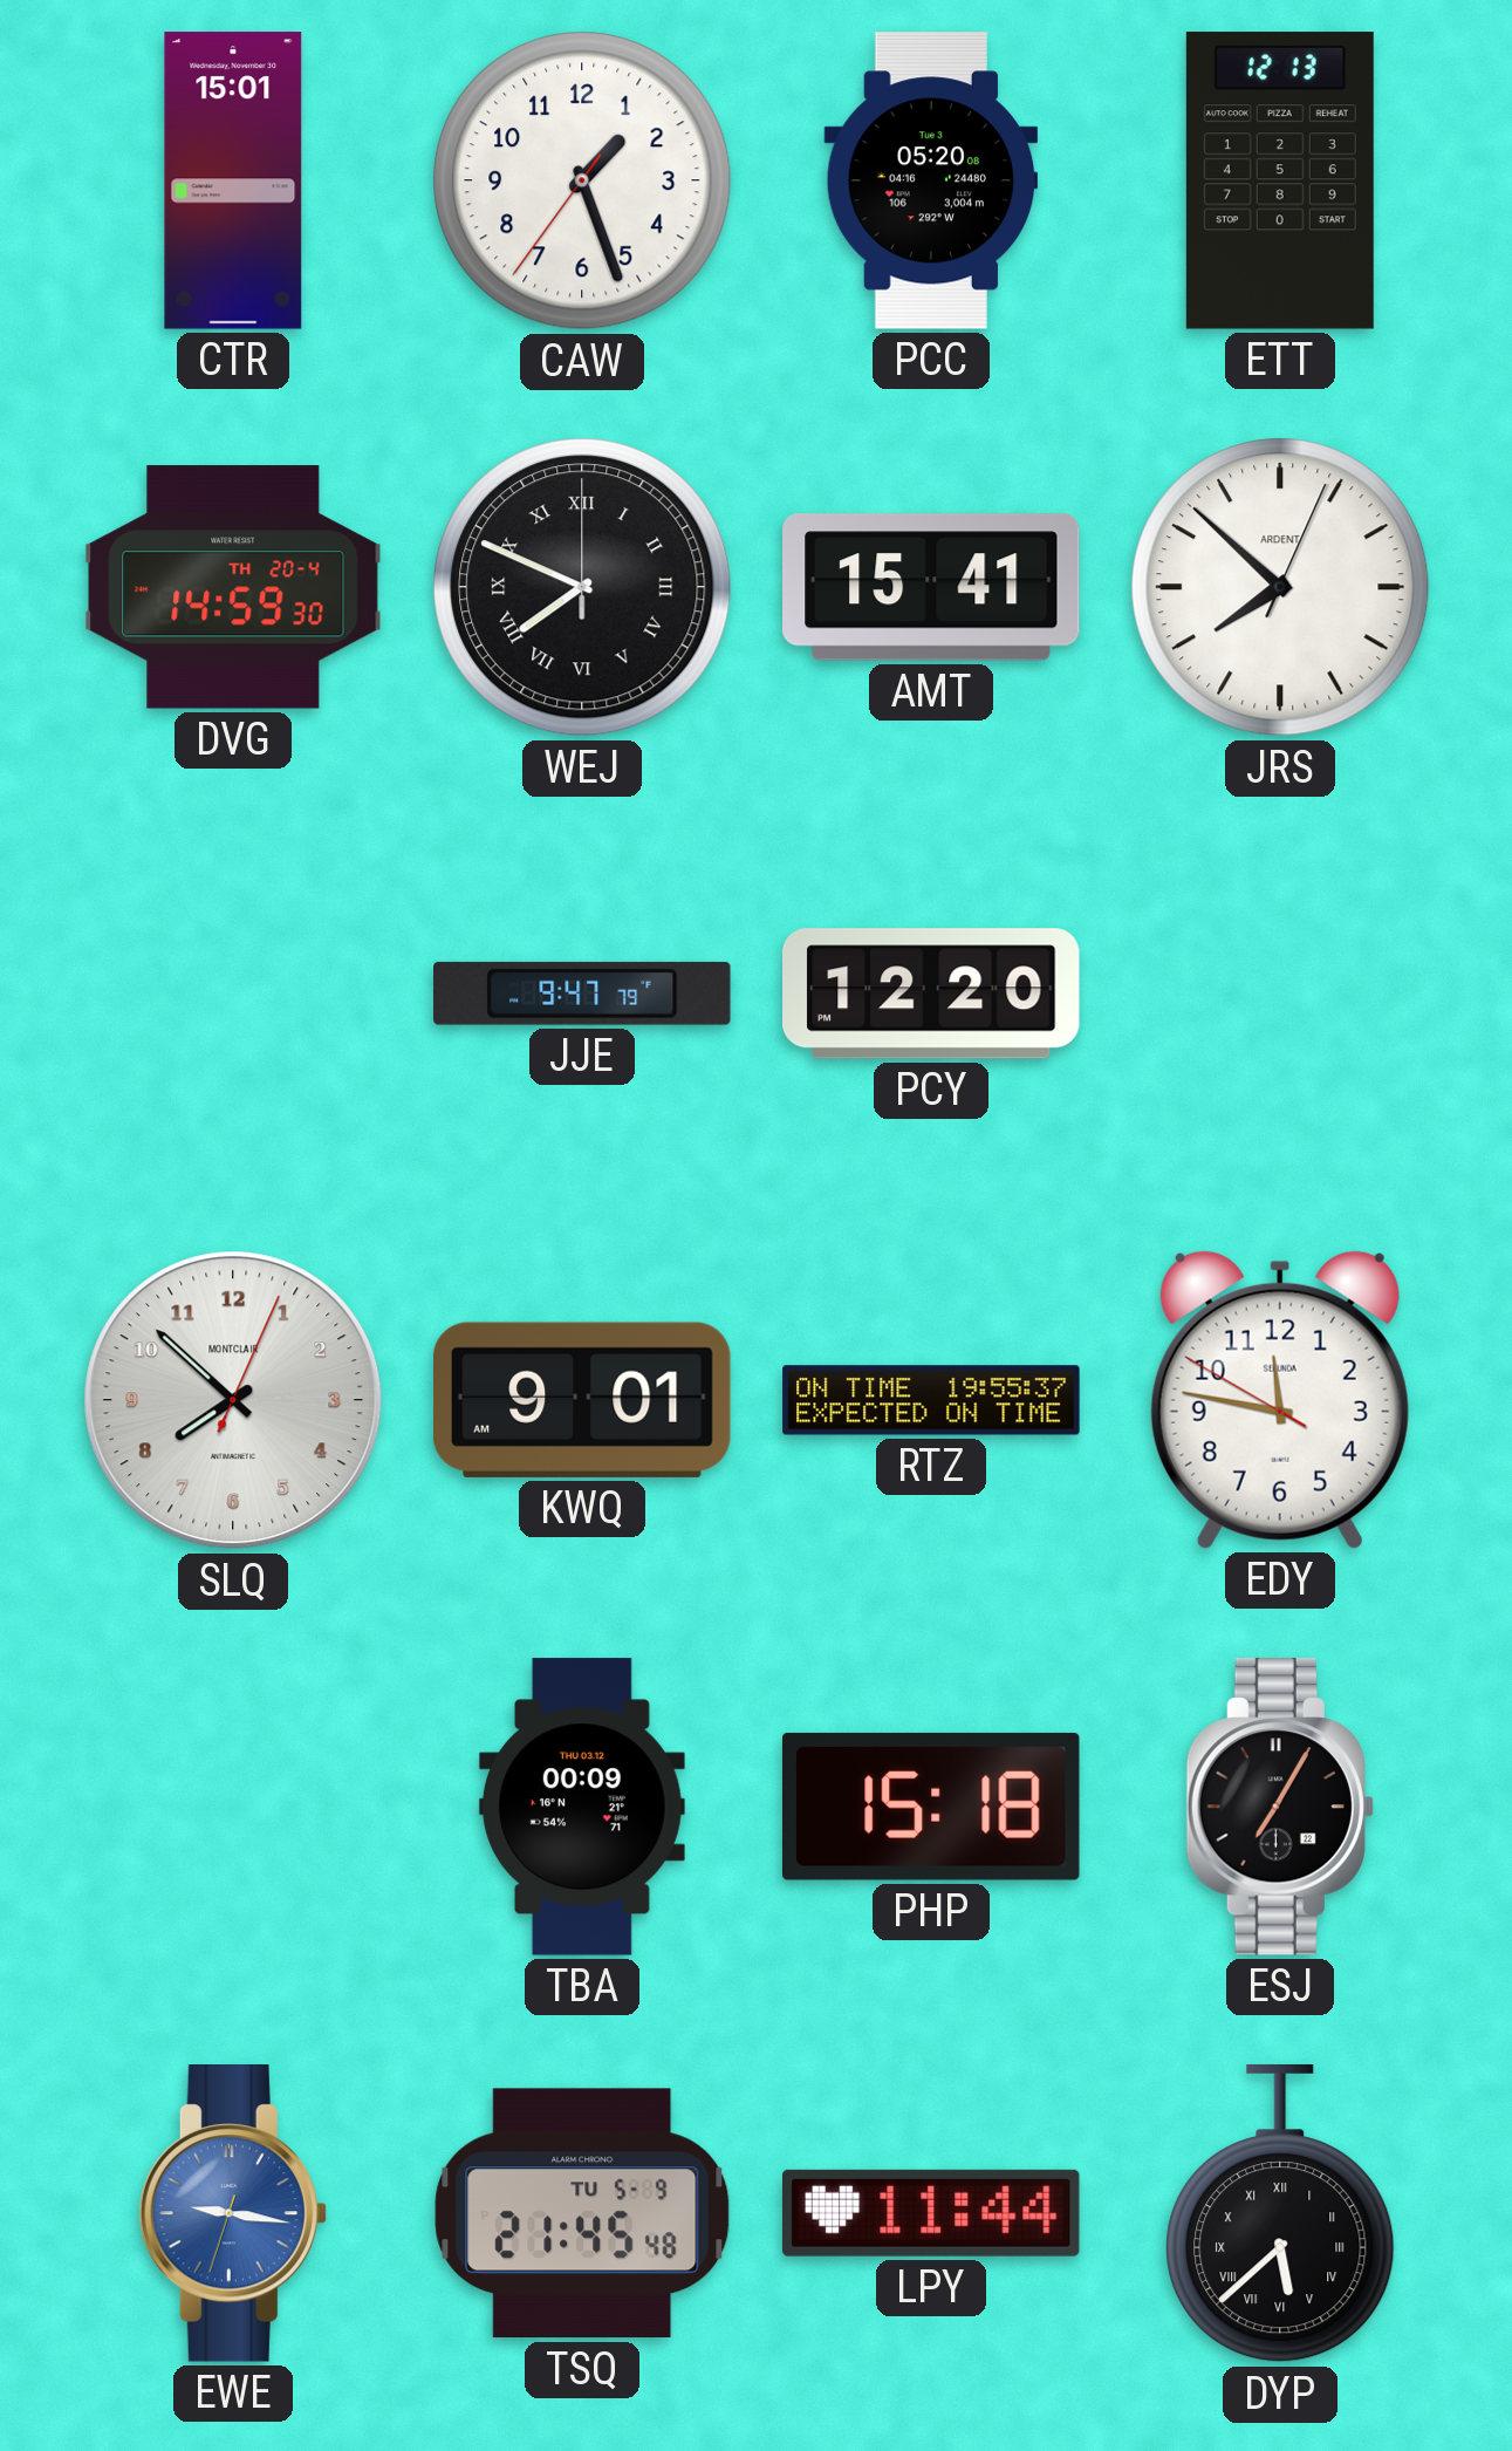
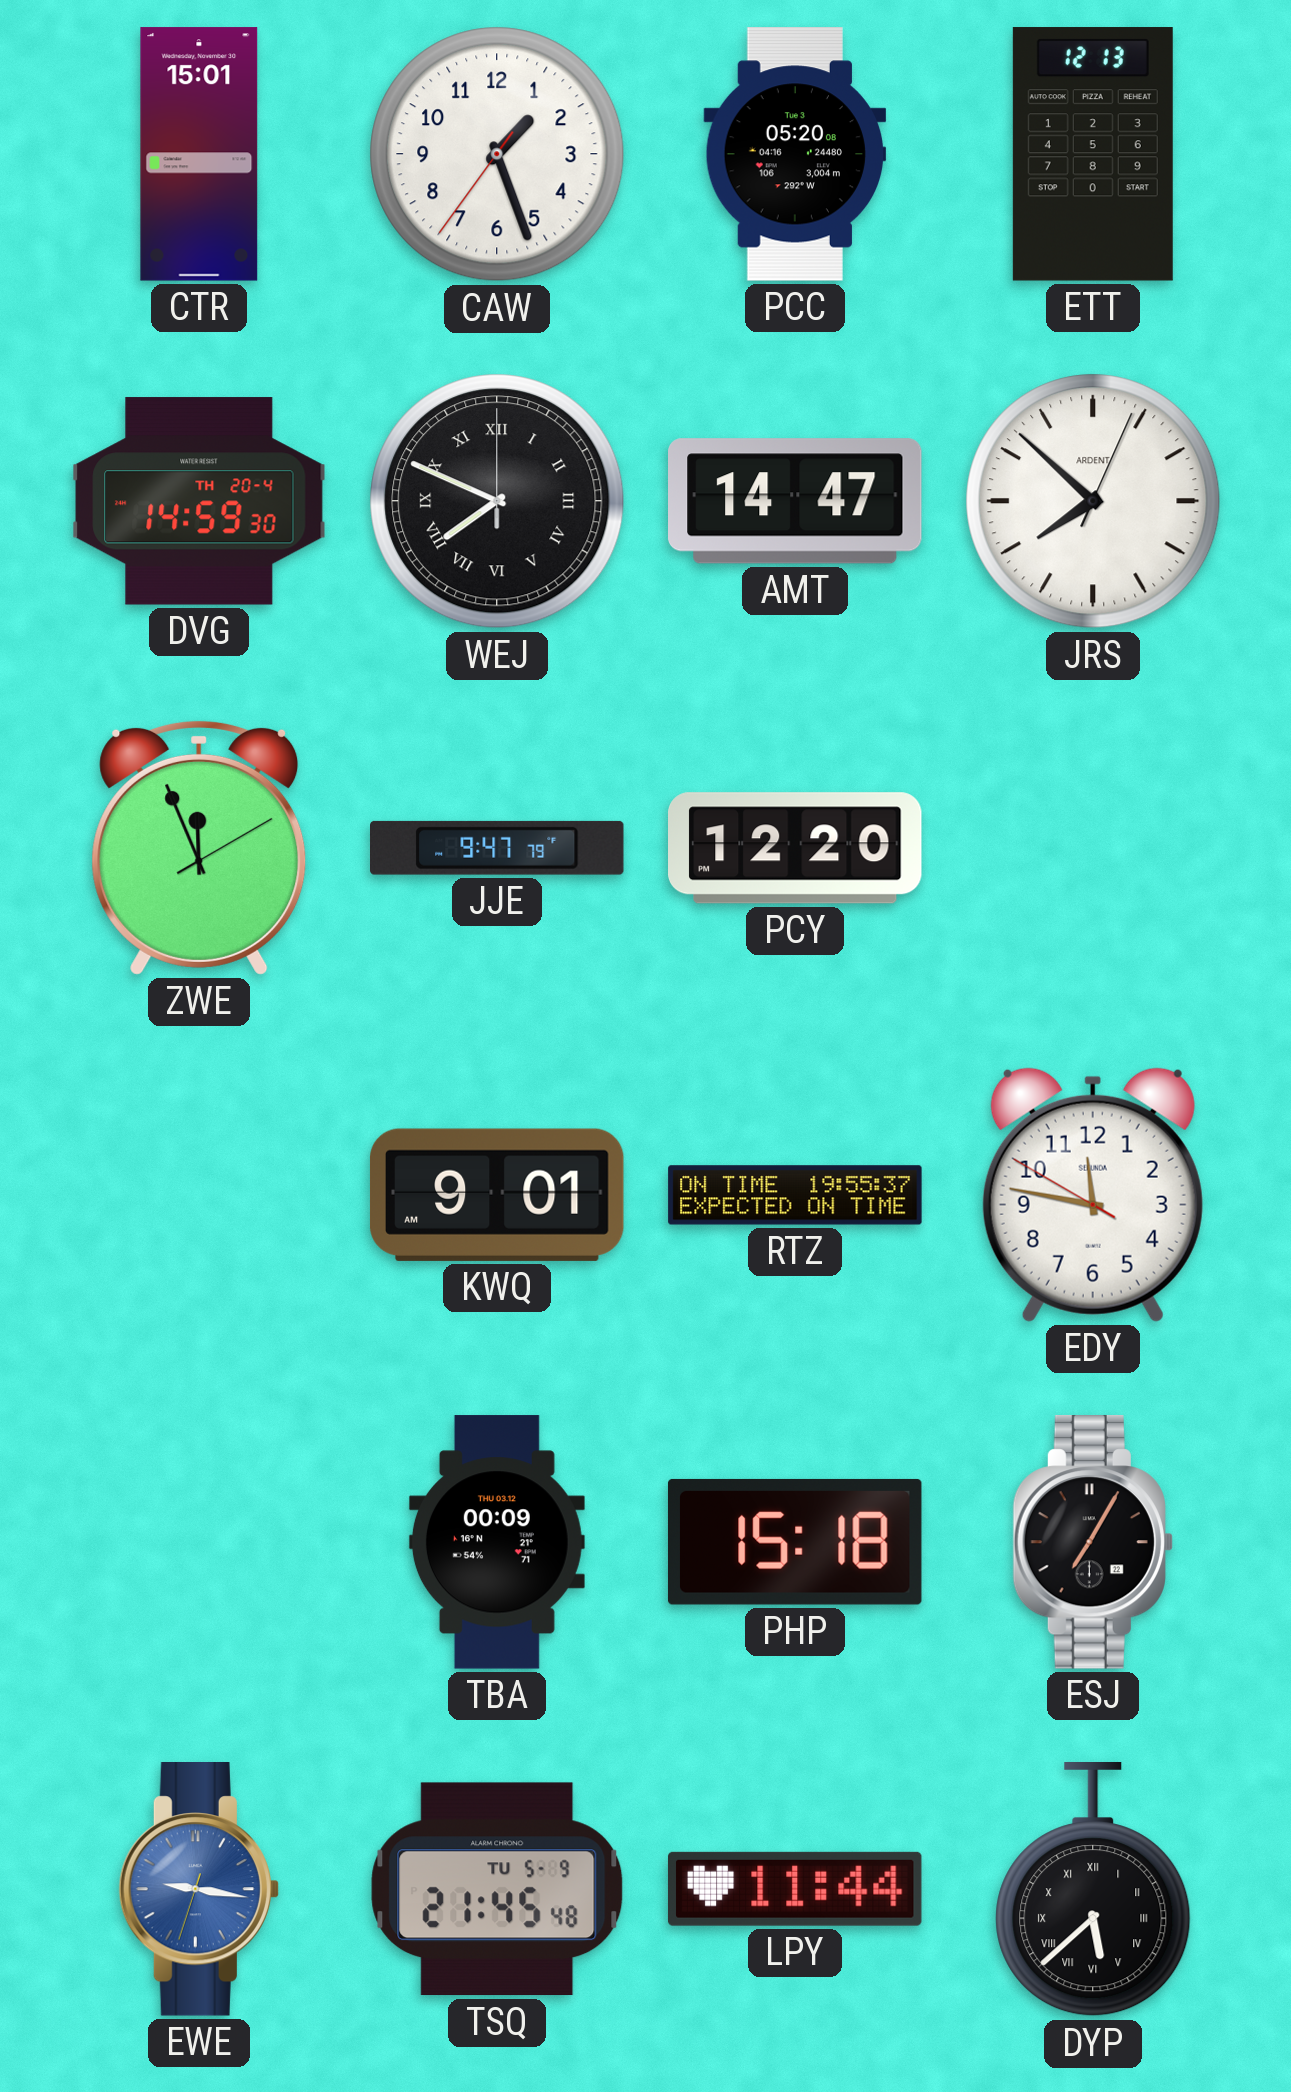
AMT: 15:41 -> 14:47
ZWE: none -> 11:56
SLQ: 7:52 -> none
